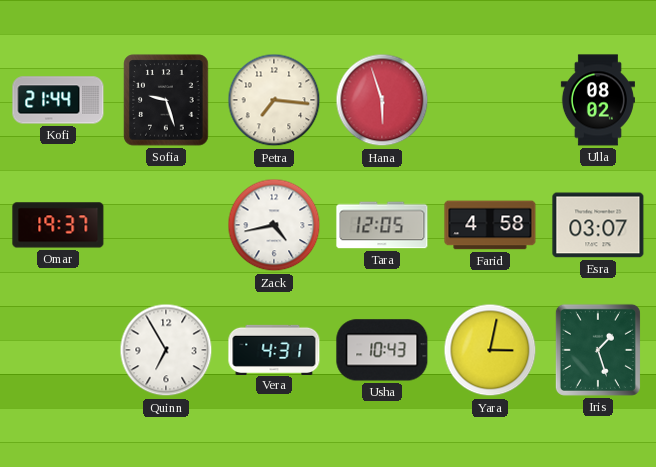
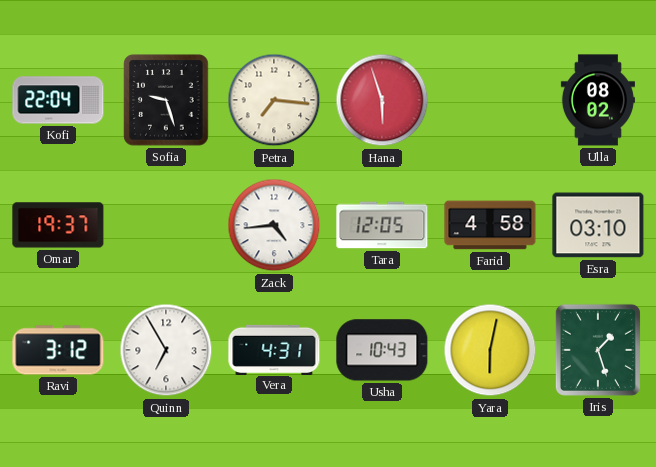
Kofi: 21:44 -> 22:04
Zack: 4:43 -> 4:44
Esra: 03:07 -> 03:10
Ravi: none -> 3:12
Yara: 3:02 -> 6:02
